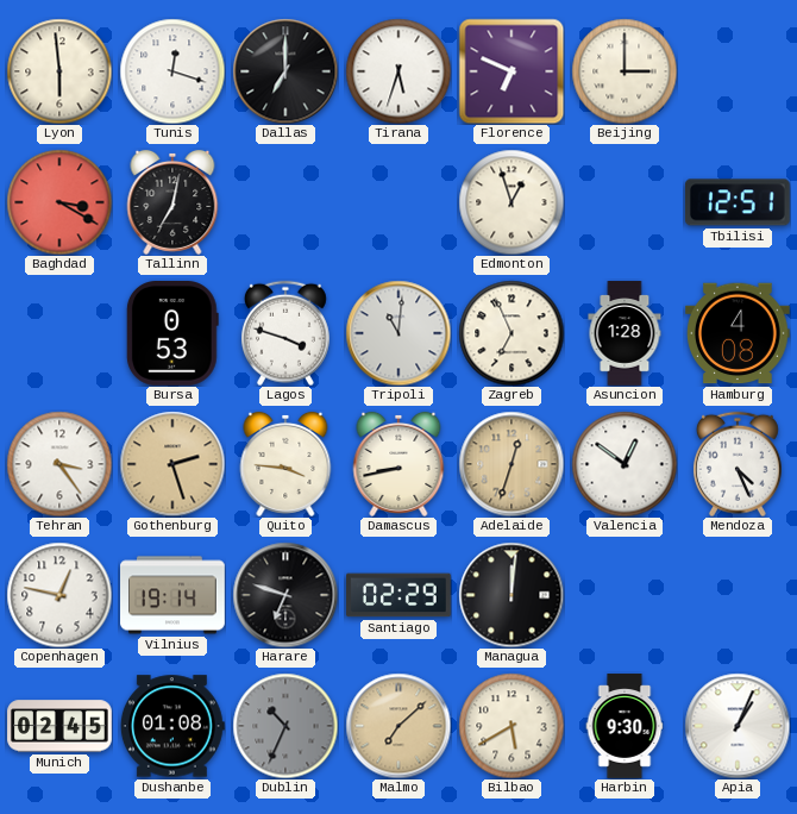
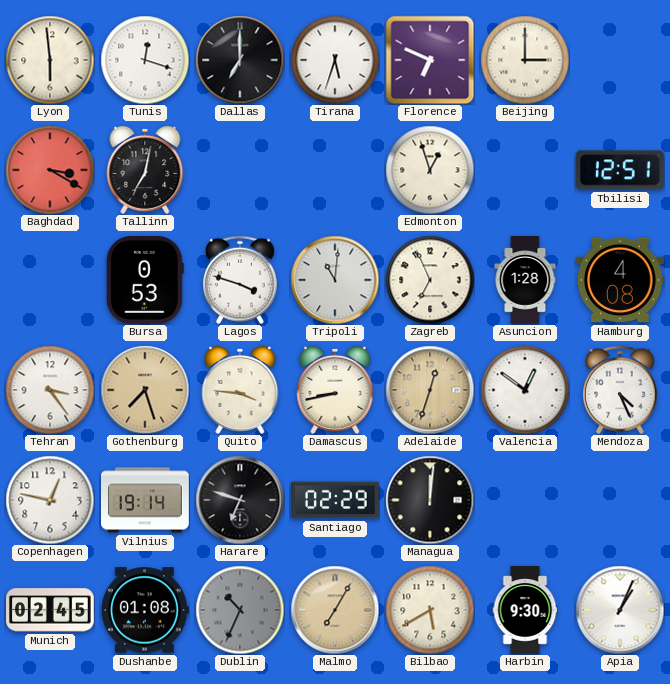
Gothenburg: 2:27 -> 7:27
Malmo: 7:08 -> 7:05
